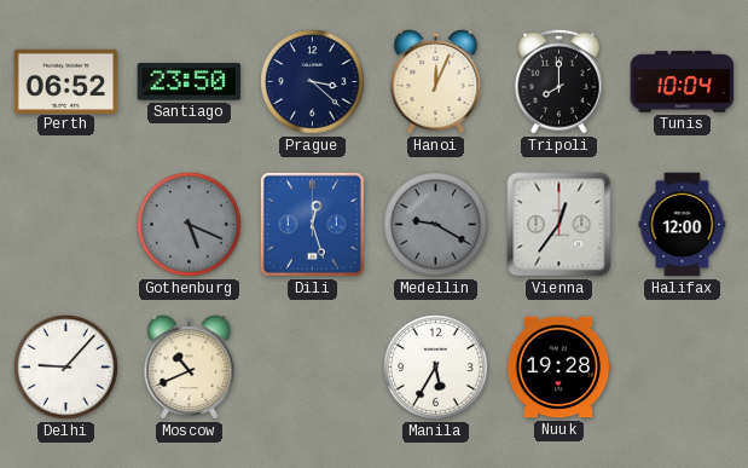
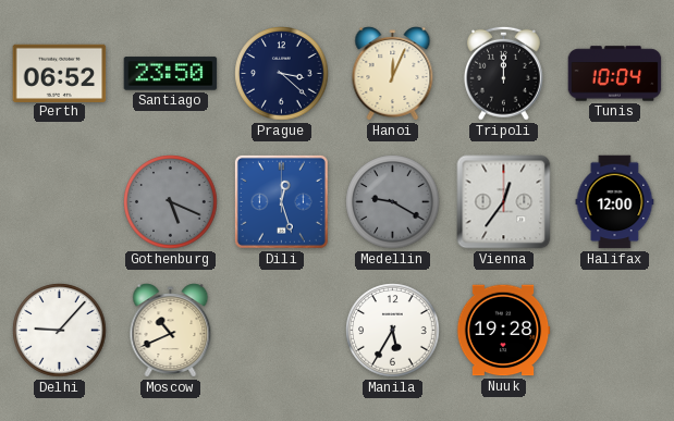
Tripoli: 8:00 -> 12:00
